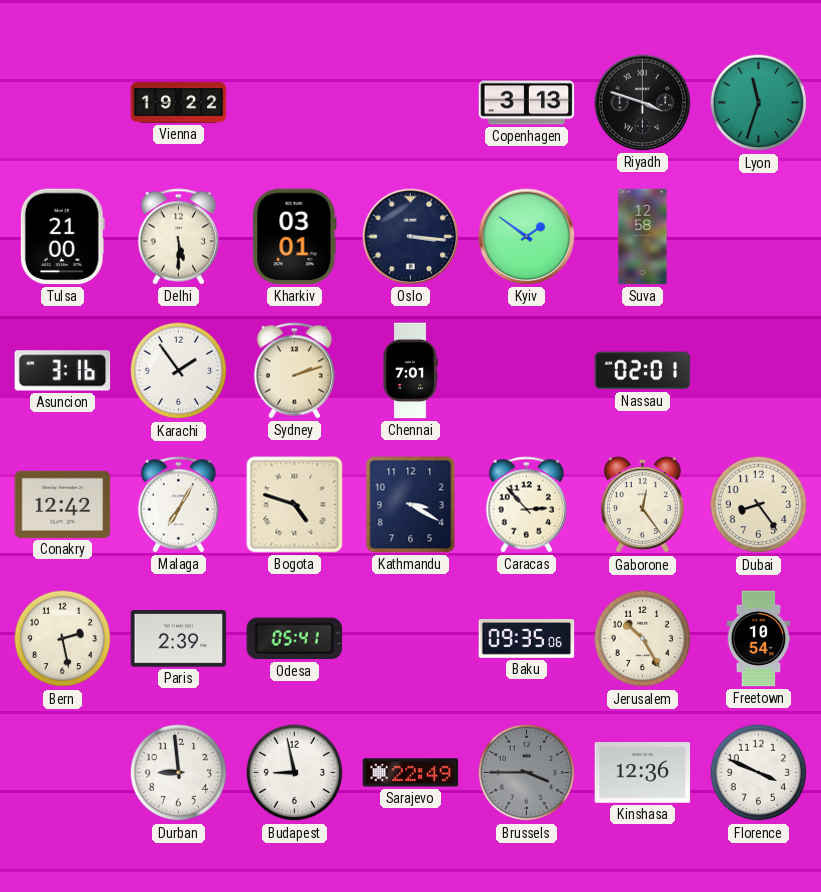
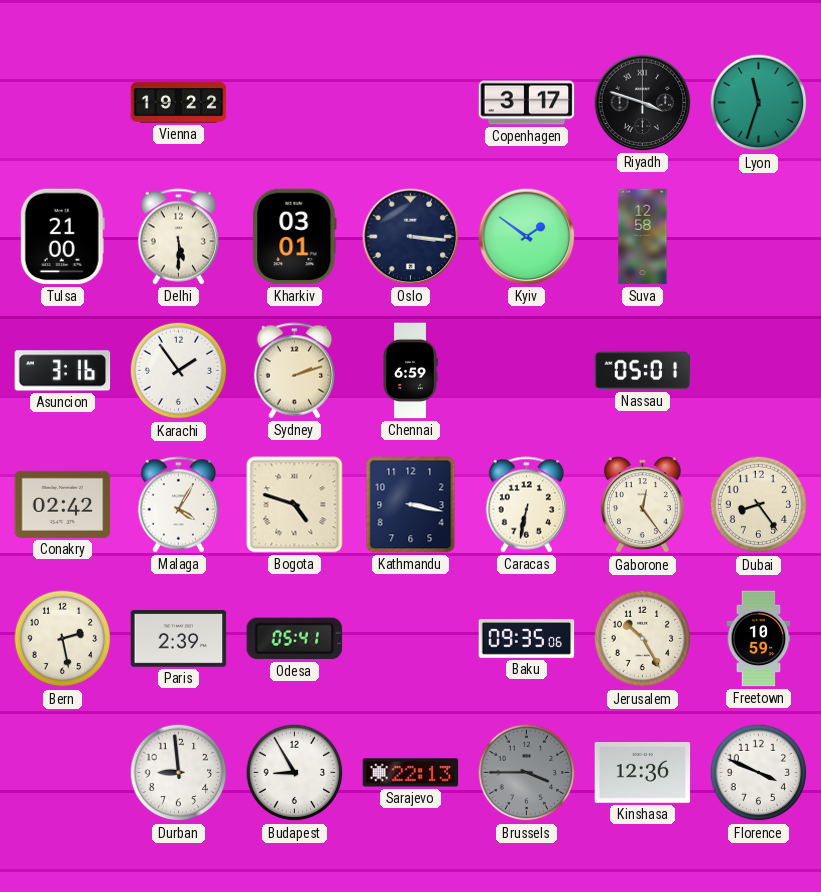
Copenhagen: 3:13 -> 3:17
Chennai: 7:01 -> 6:59
Nassau: 02:01 -> 05:01
Conakry: 12:42 -> 02:42
Malaga: 7:05 -> 4:05
Kathmandu: 3:20 -> 3:17
Caracas: 2:53 -> 6:32
Freetown: 10:54 -> 10:59
Budapest: 8:58 -> 8:55
Sarajevo: 22:49 -> 22:13
